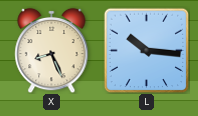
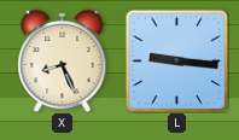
L: 10:16 -> 9:16
